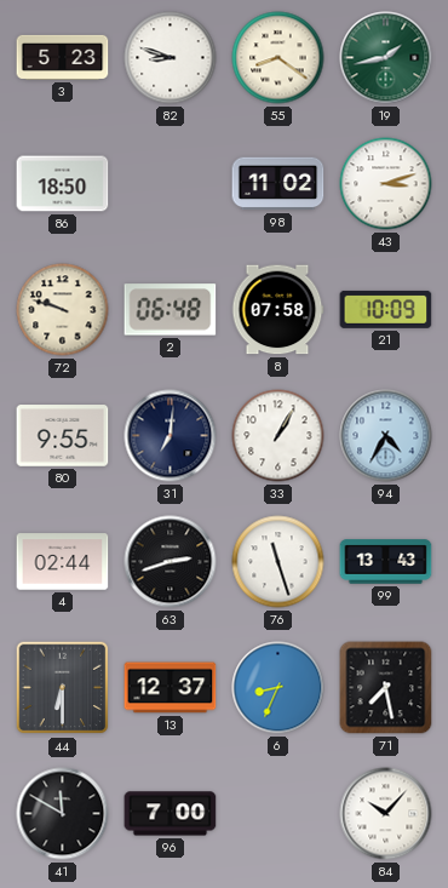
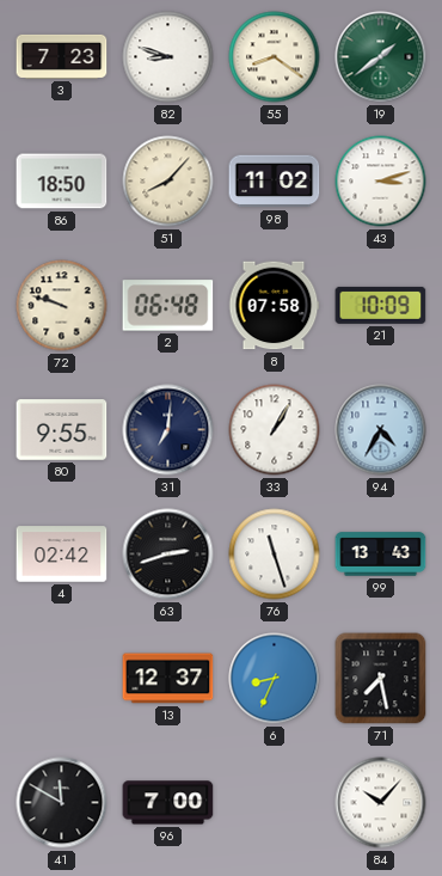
3: 5:23 -> 7:23
19: 1:43 -> 1:39
51: none -> 8:07
4: 02:44 -> 02:42
44: 6:30 -> none
